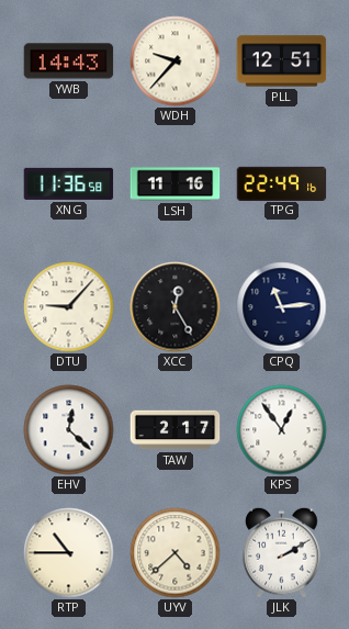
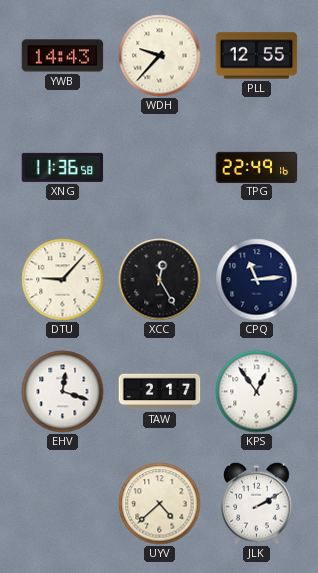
PLL: 12:51 -> 12:55
LSH: 11:16 -> none
EHV: 12:22 -> 12:18
RTP: 10:45 -> none
